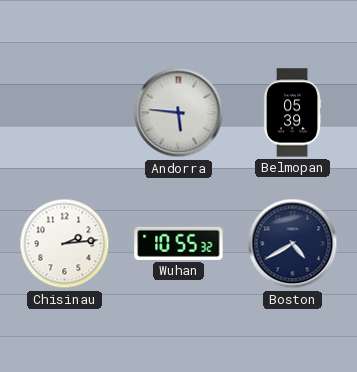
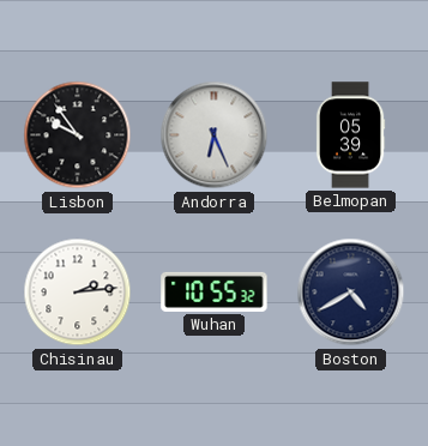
Lisbon: none -> 9:54
Andorra: 5:46 -> 6:26
